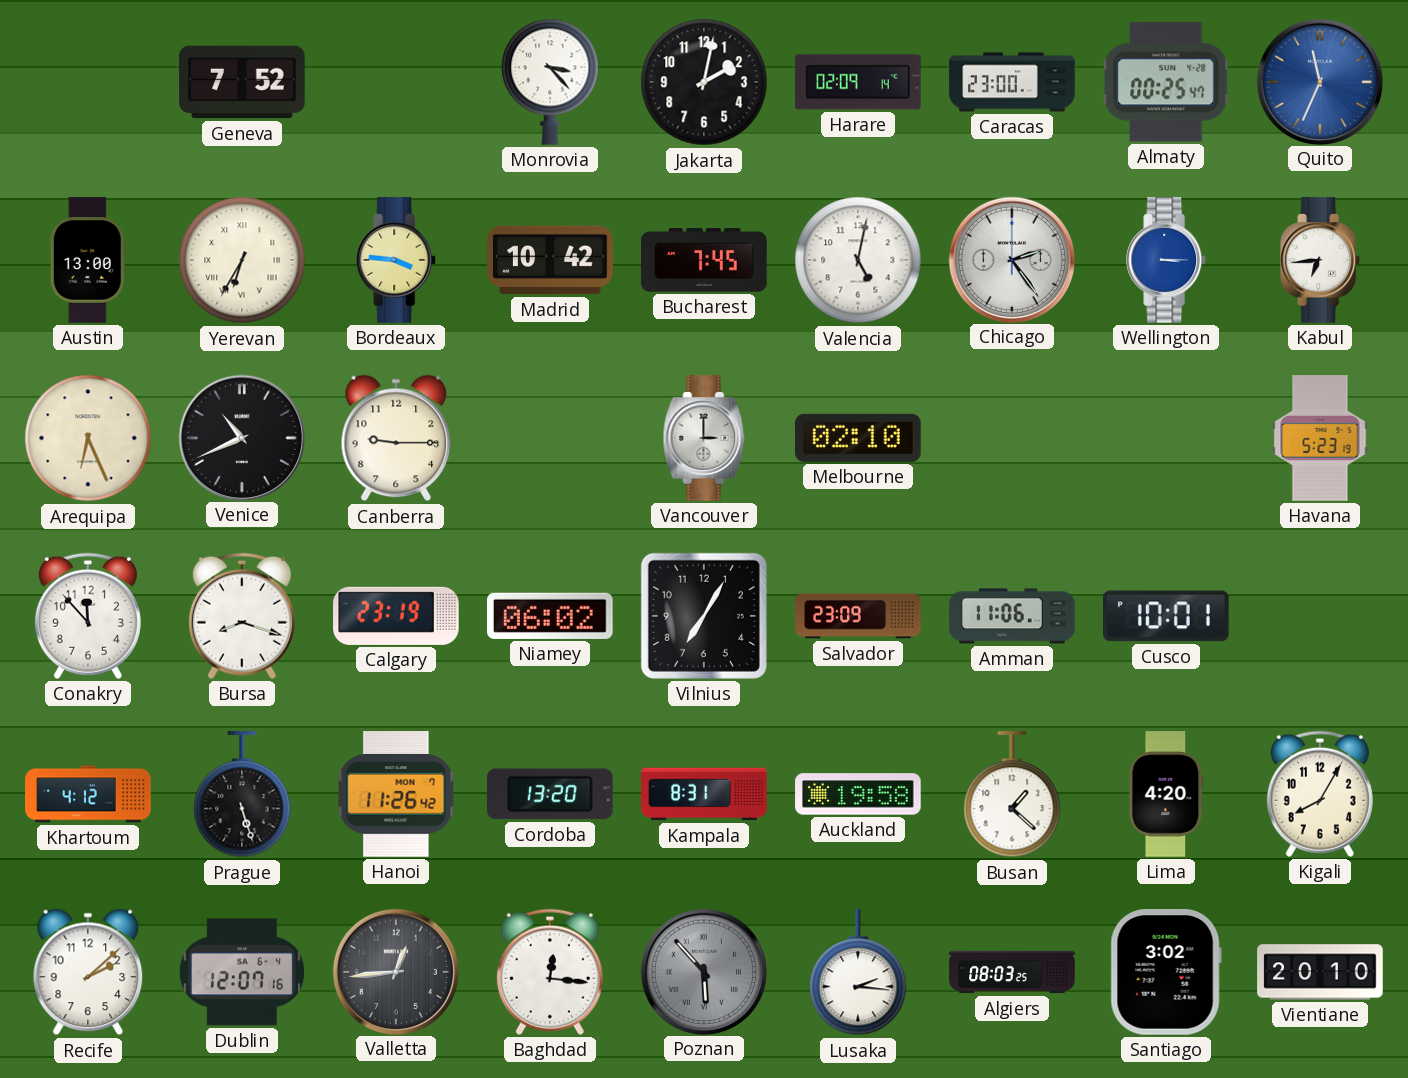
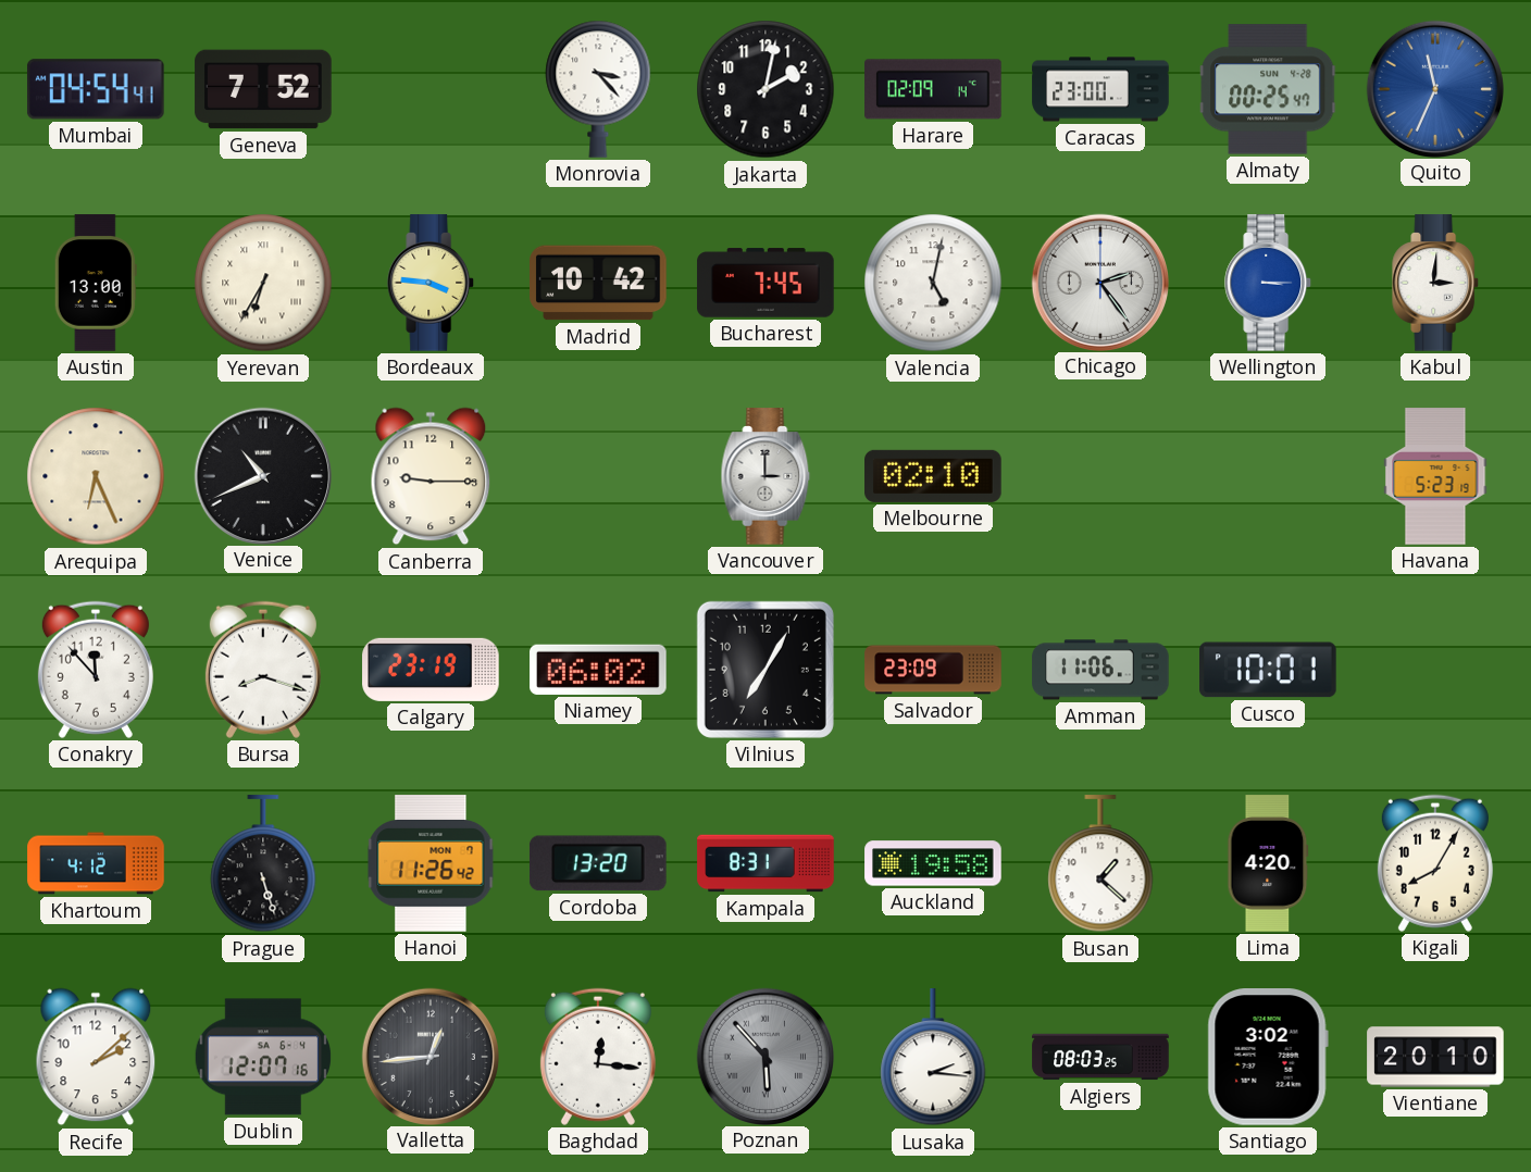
Mumbai: none -> 04:54
Kabul: 6:44 -> 3:01
